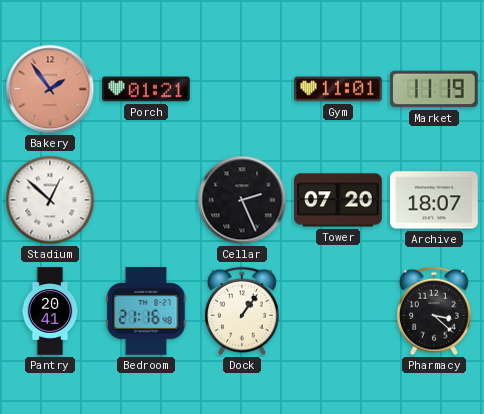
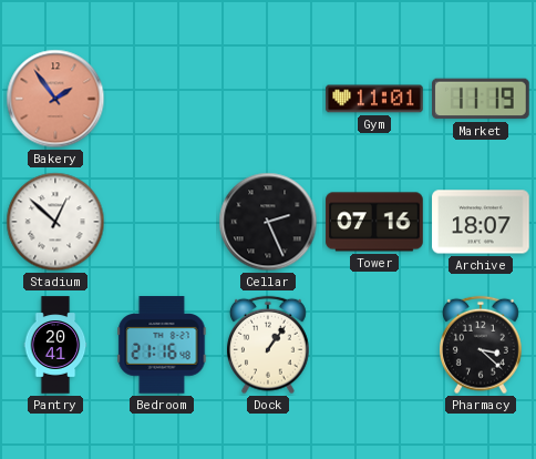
Porch: 01:21 -> none
Tower: 07:20 -> 07:16
